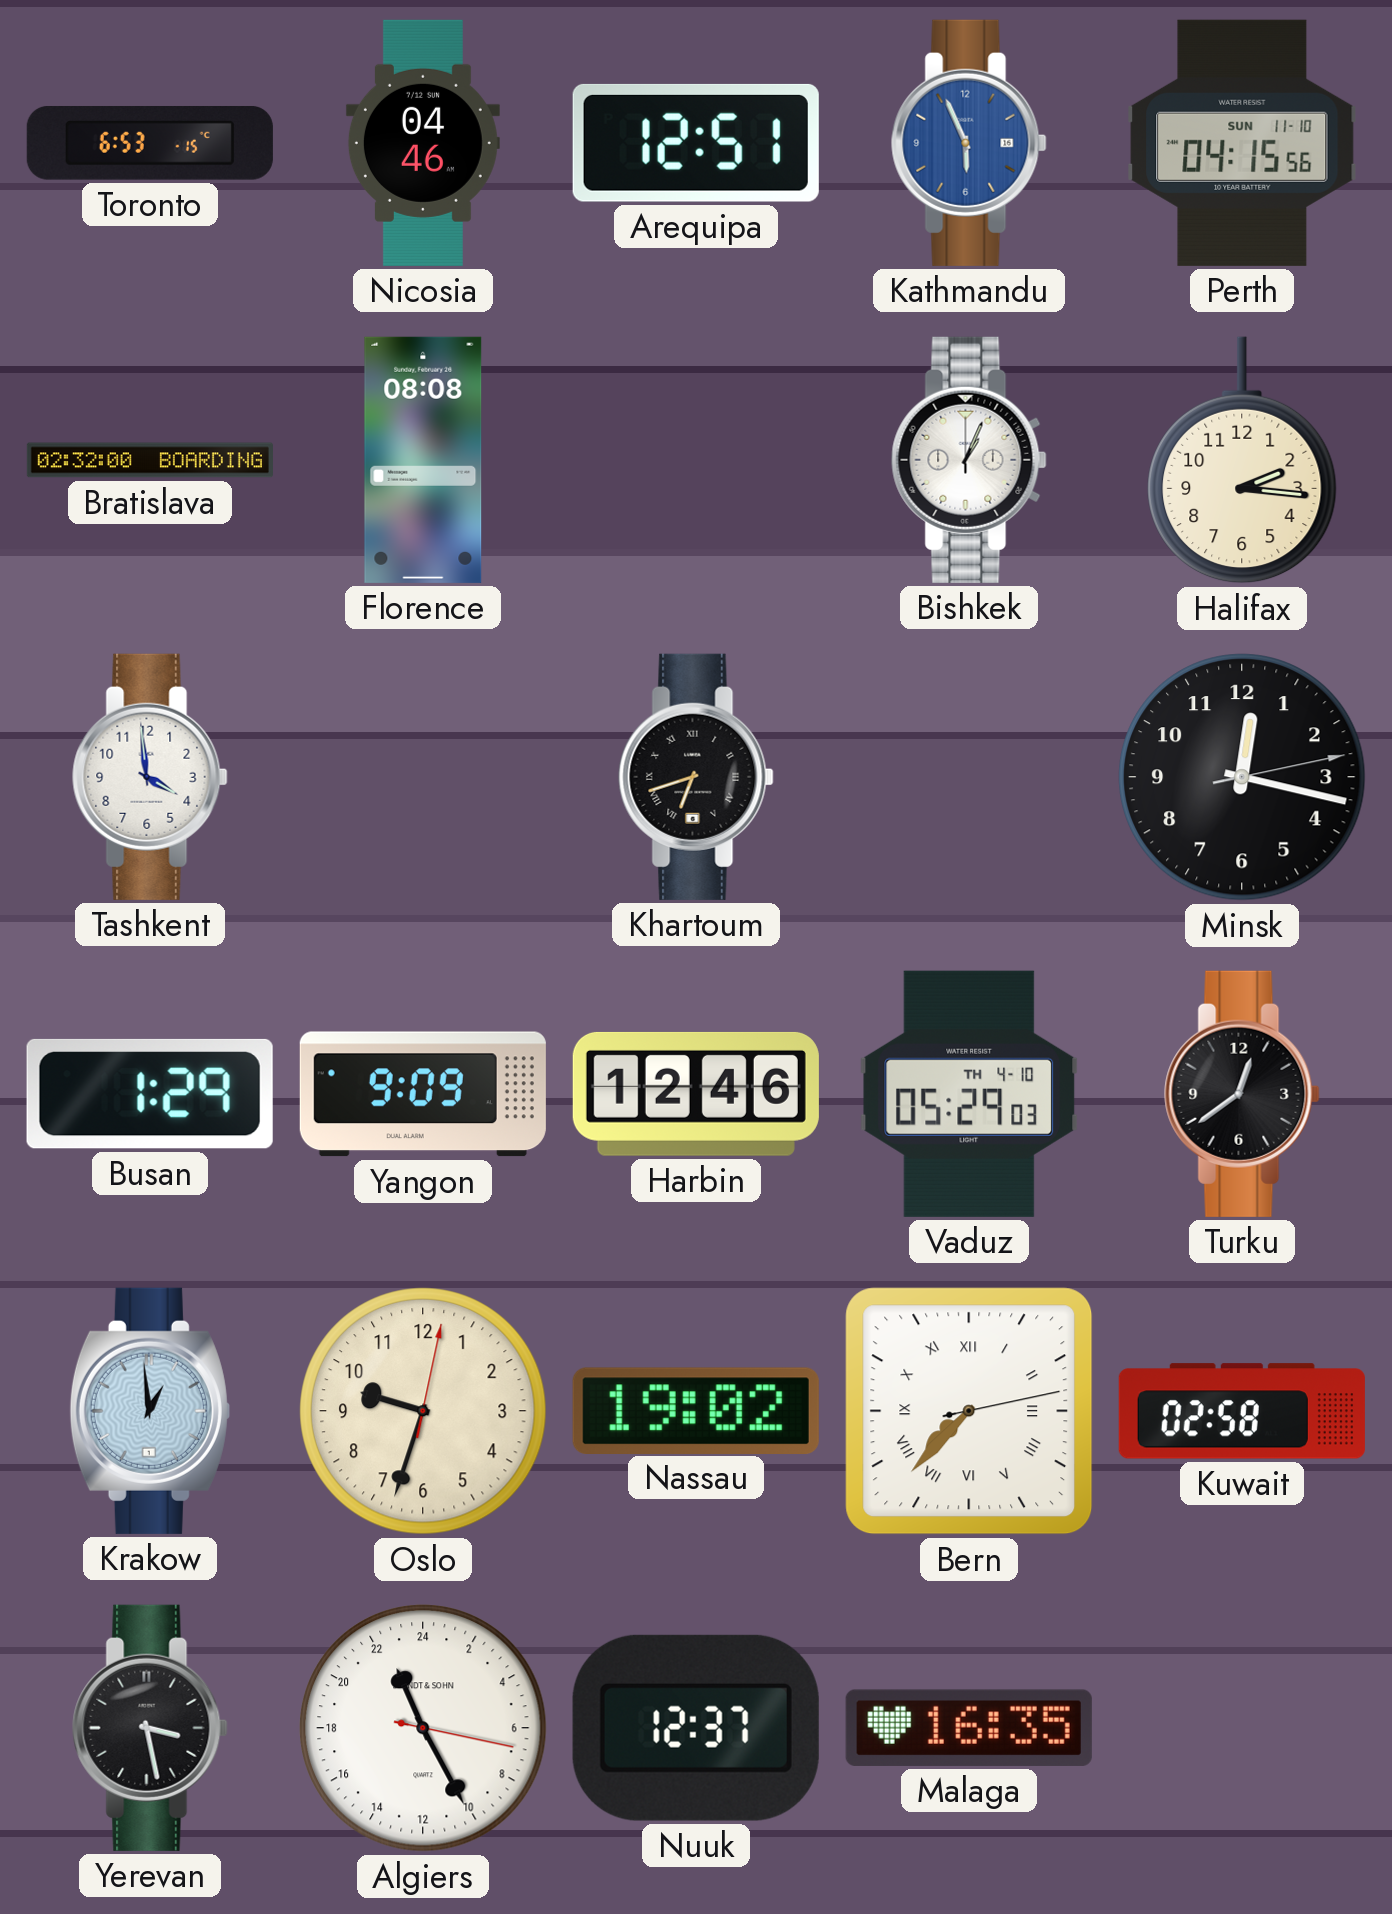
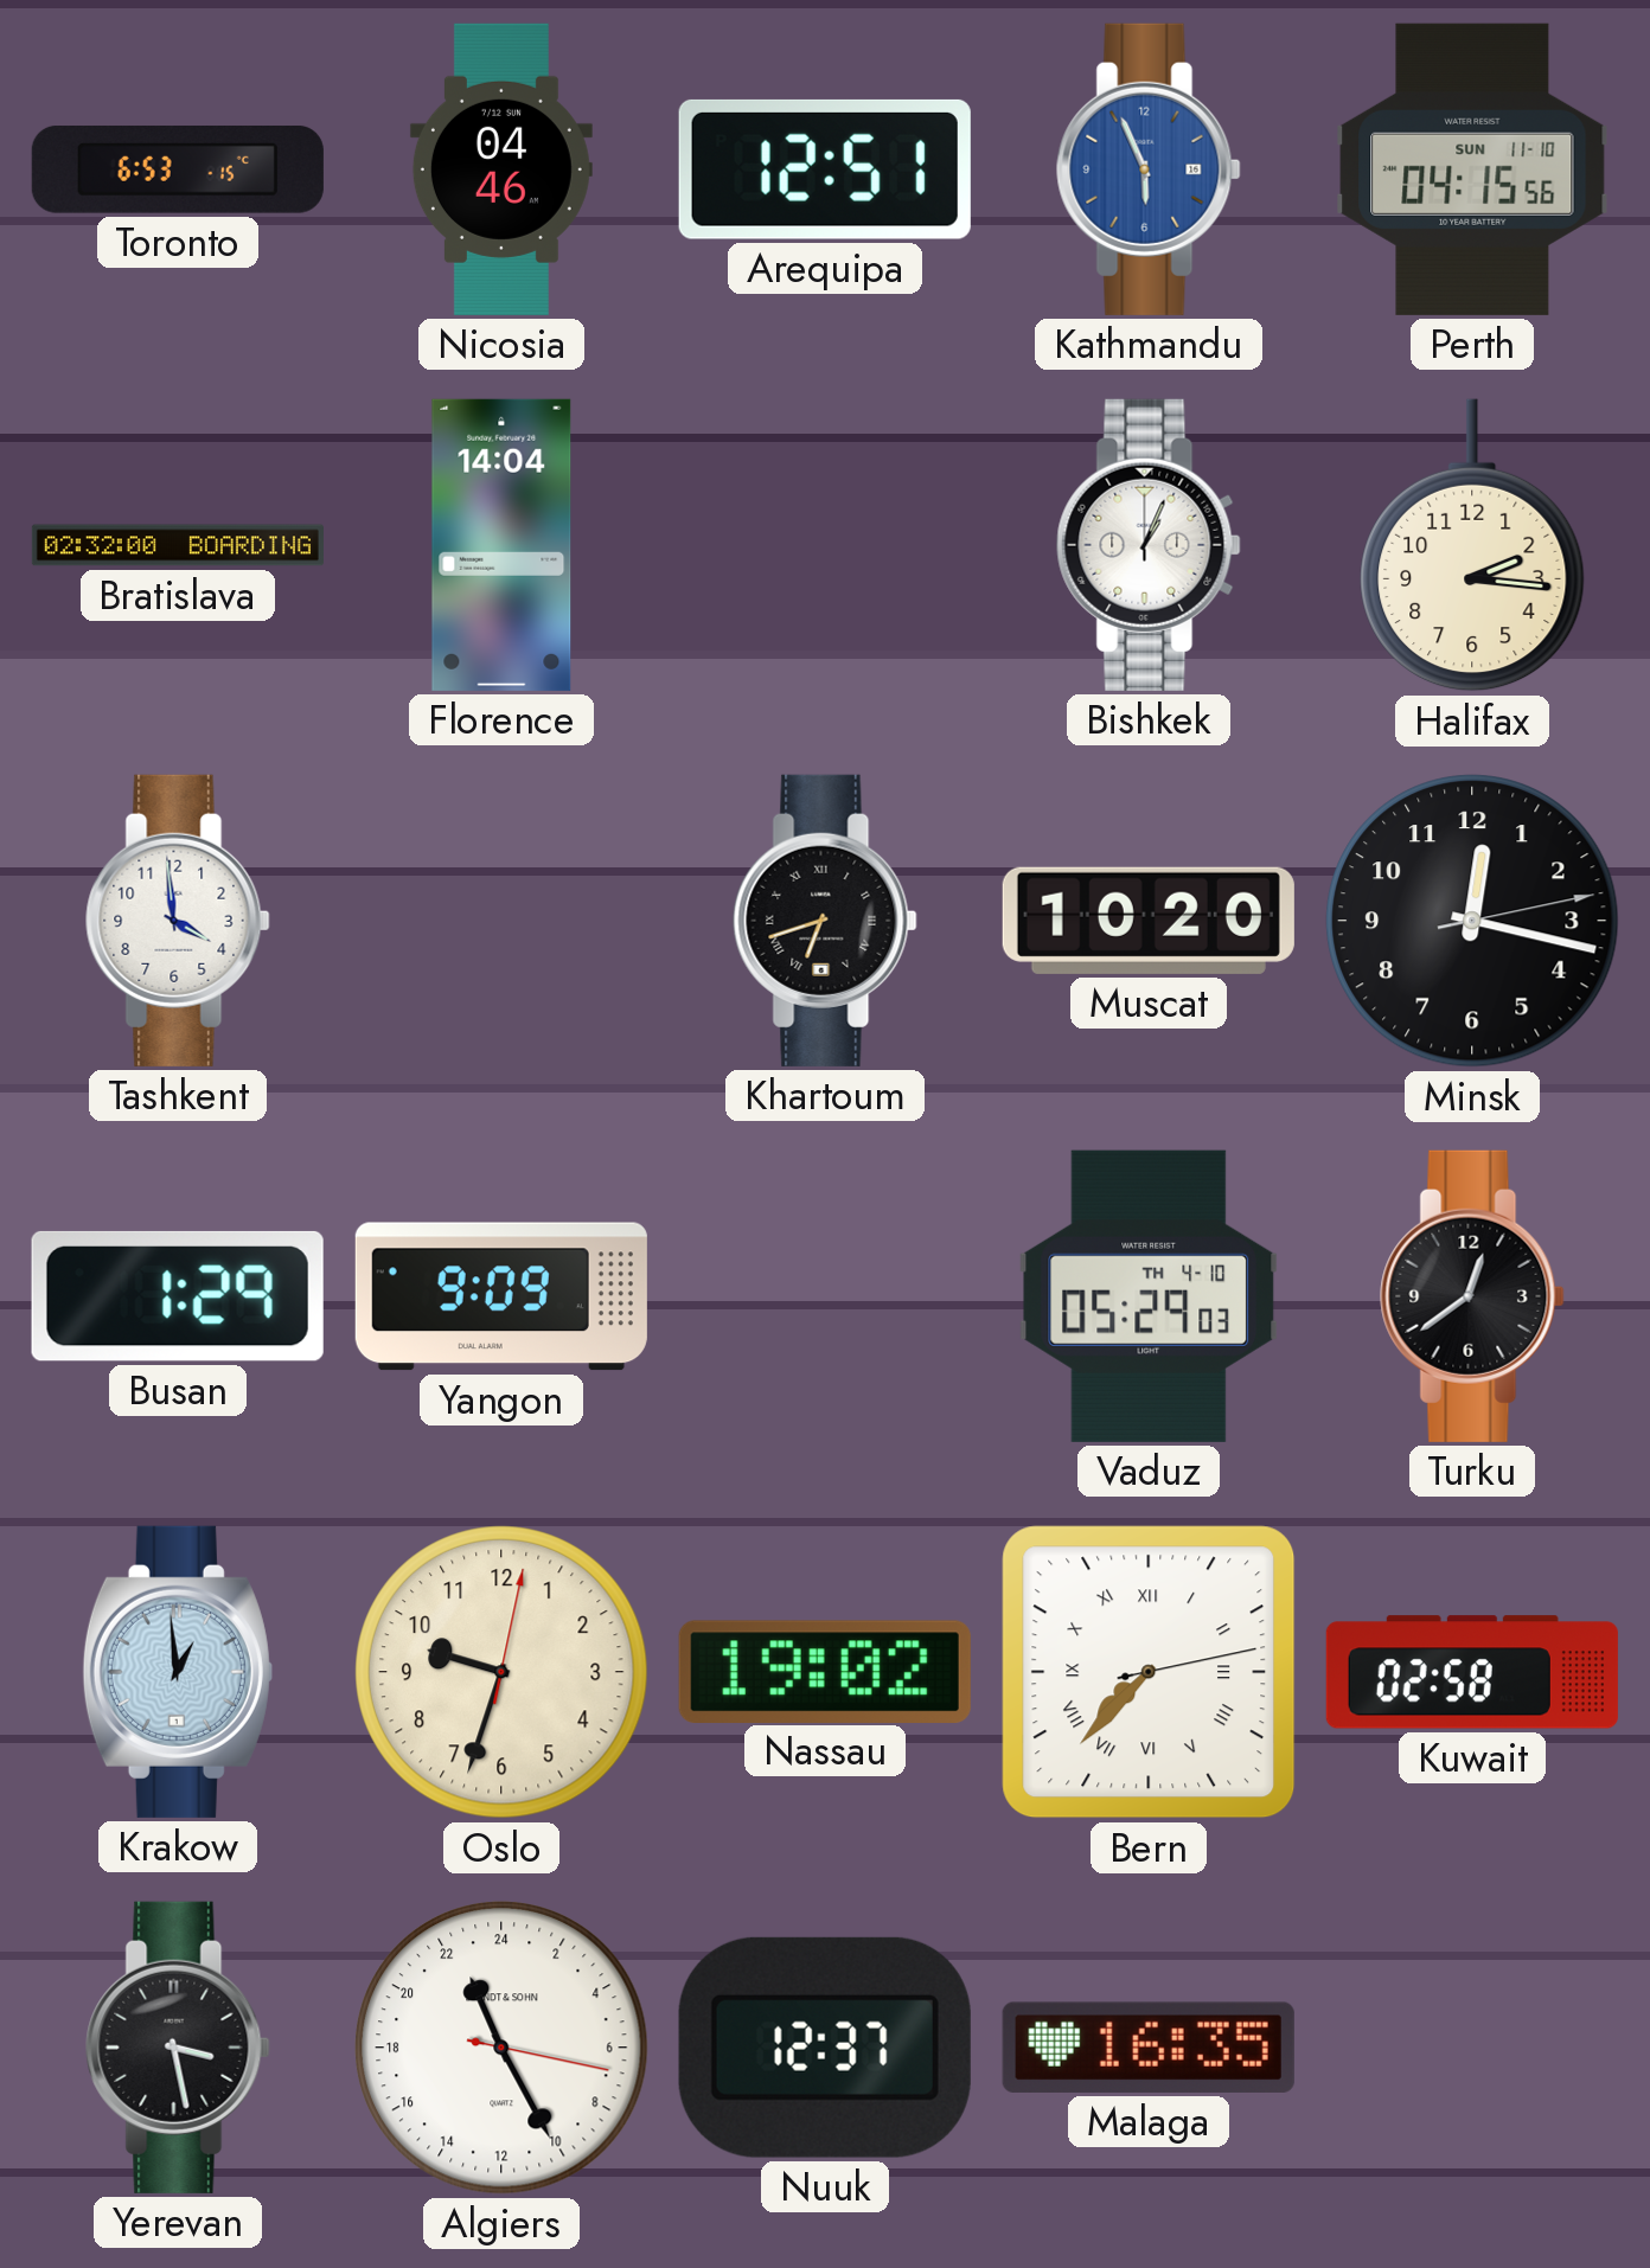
Florence: 08:08 -> 14:04
Muscat: none -> 10:20
Harbin: 12:46 -> none
